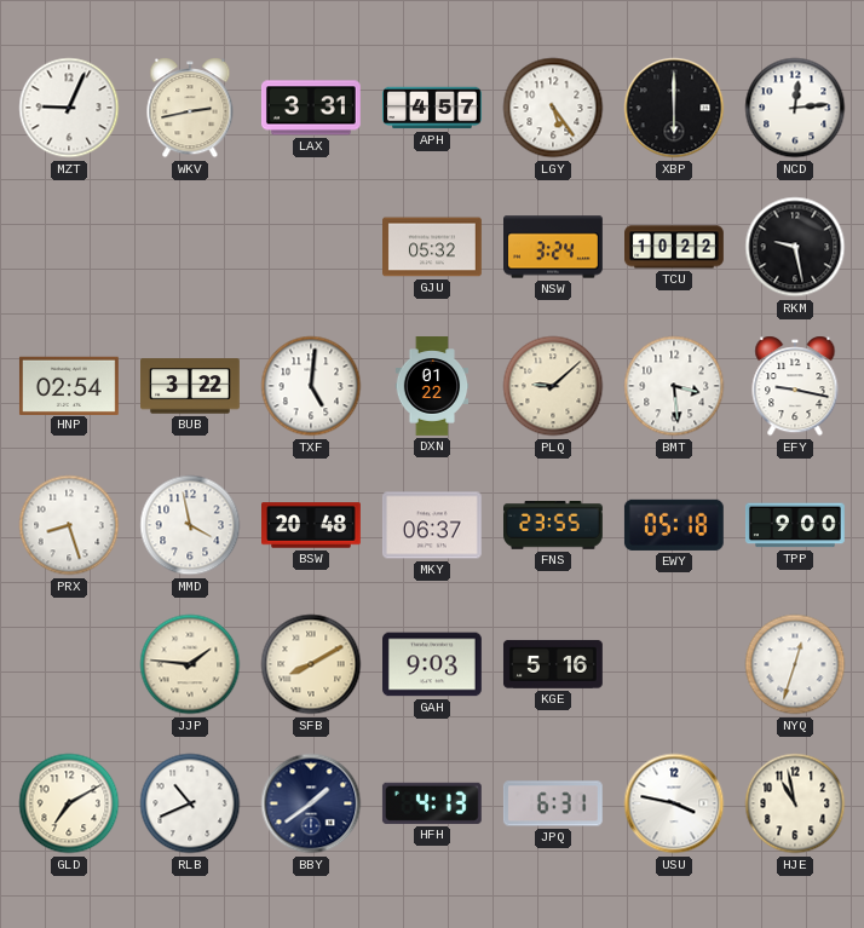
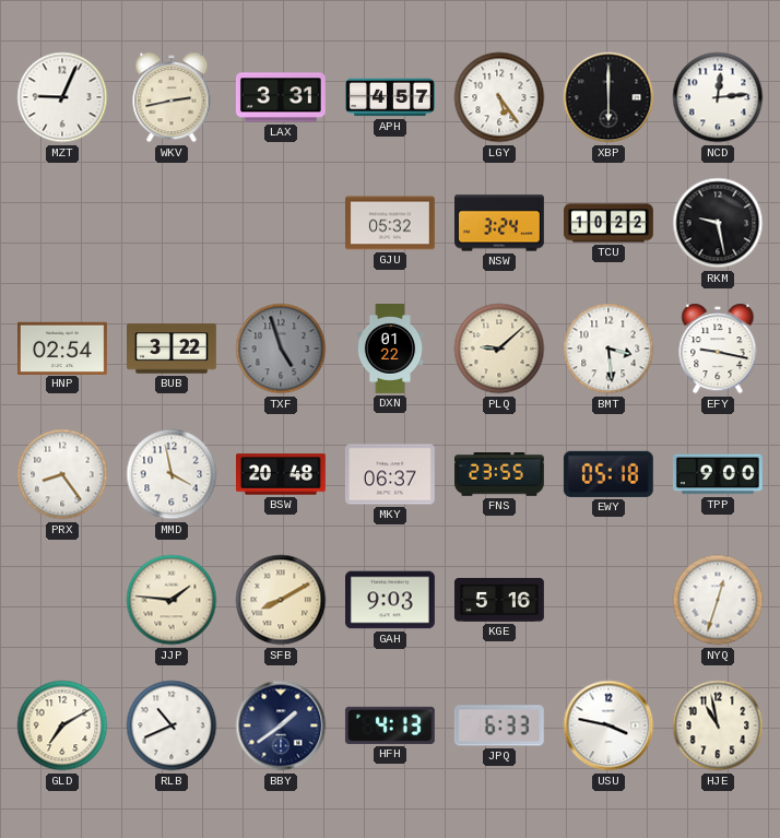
TXF: 5:01 -> 4:57
TXF dial: white -> grey
PRX: 8:27 -> 8:24
JPQ: 6:31 -> 6:33
